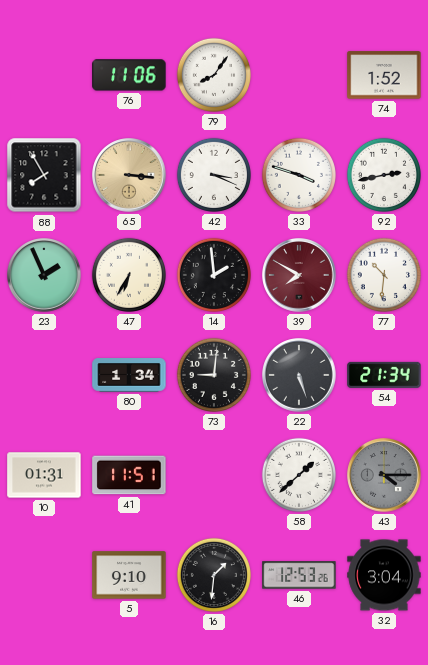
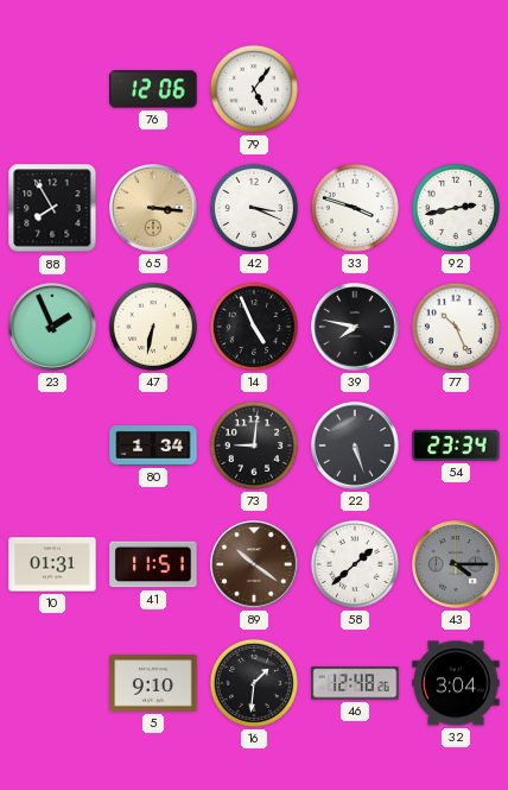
76: 11:06 -> 12:06
79: 8:06 -> 5:06
74: 1:52 -> none
47: 6:35 -> 6:32
14: 1:59 -> 4:56
39: 7:50 -> 7:47
39 dial: burgundy -> black
77: 10:31 -> 10:26
54: 21:34 -> 23:34
89: none -> 10:21
46: 12:53 -> 12:48
